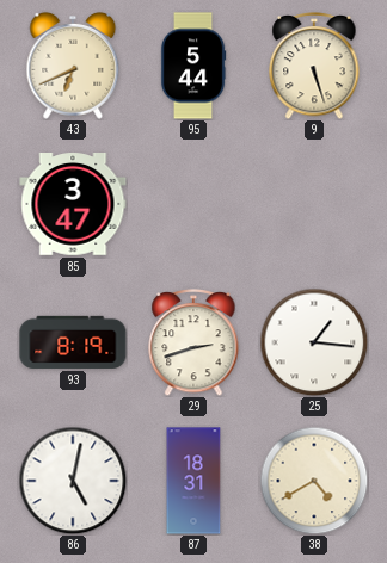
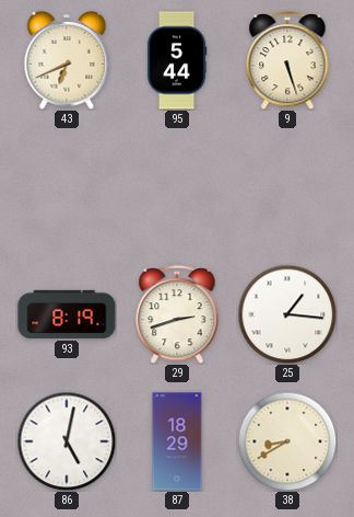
85: 3:47 -> none
87: 18:31 -> 18:29
38: 4:40 -> 8:40
